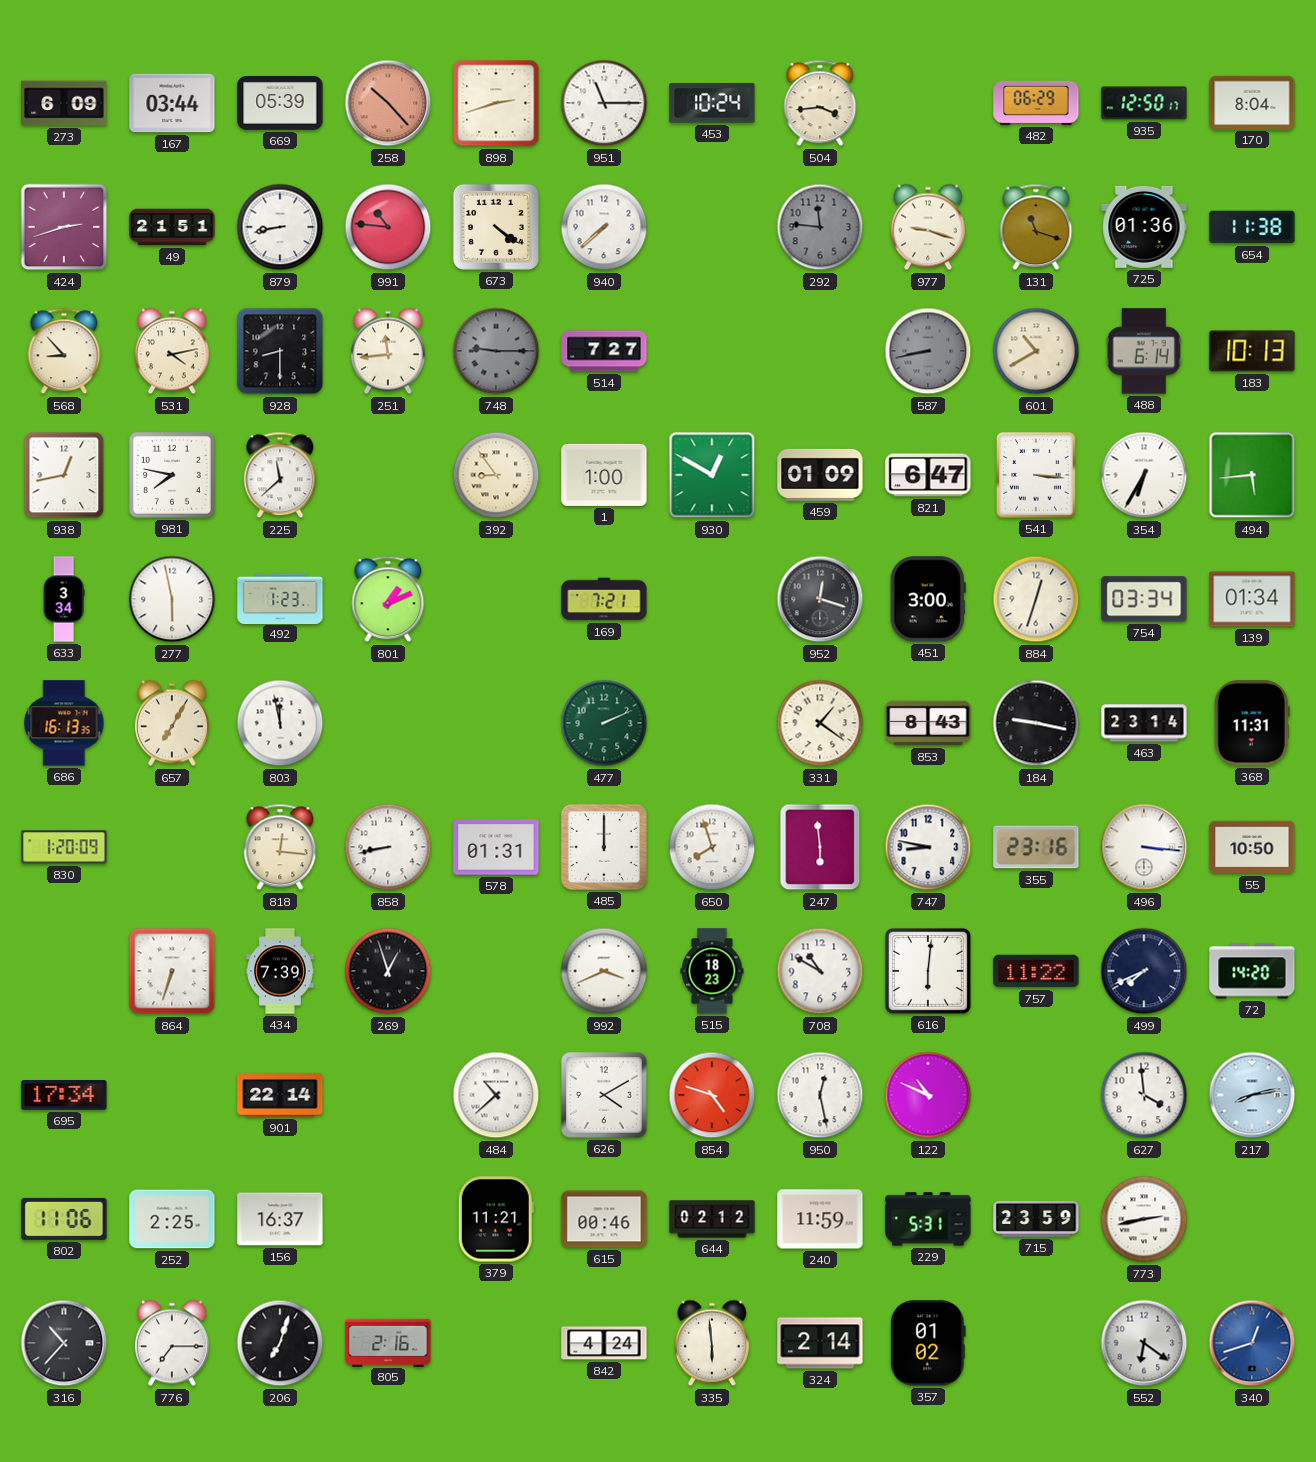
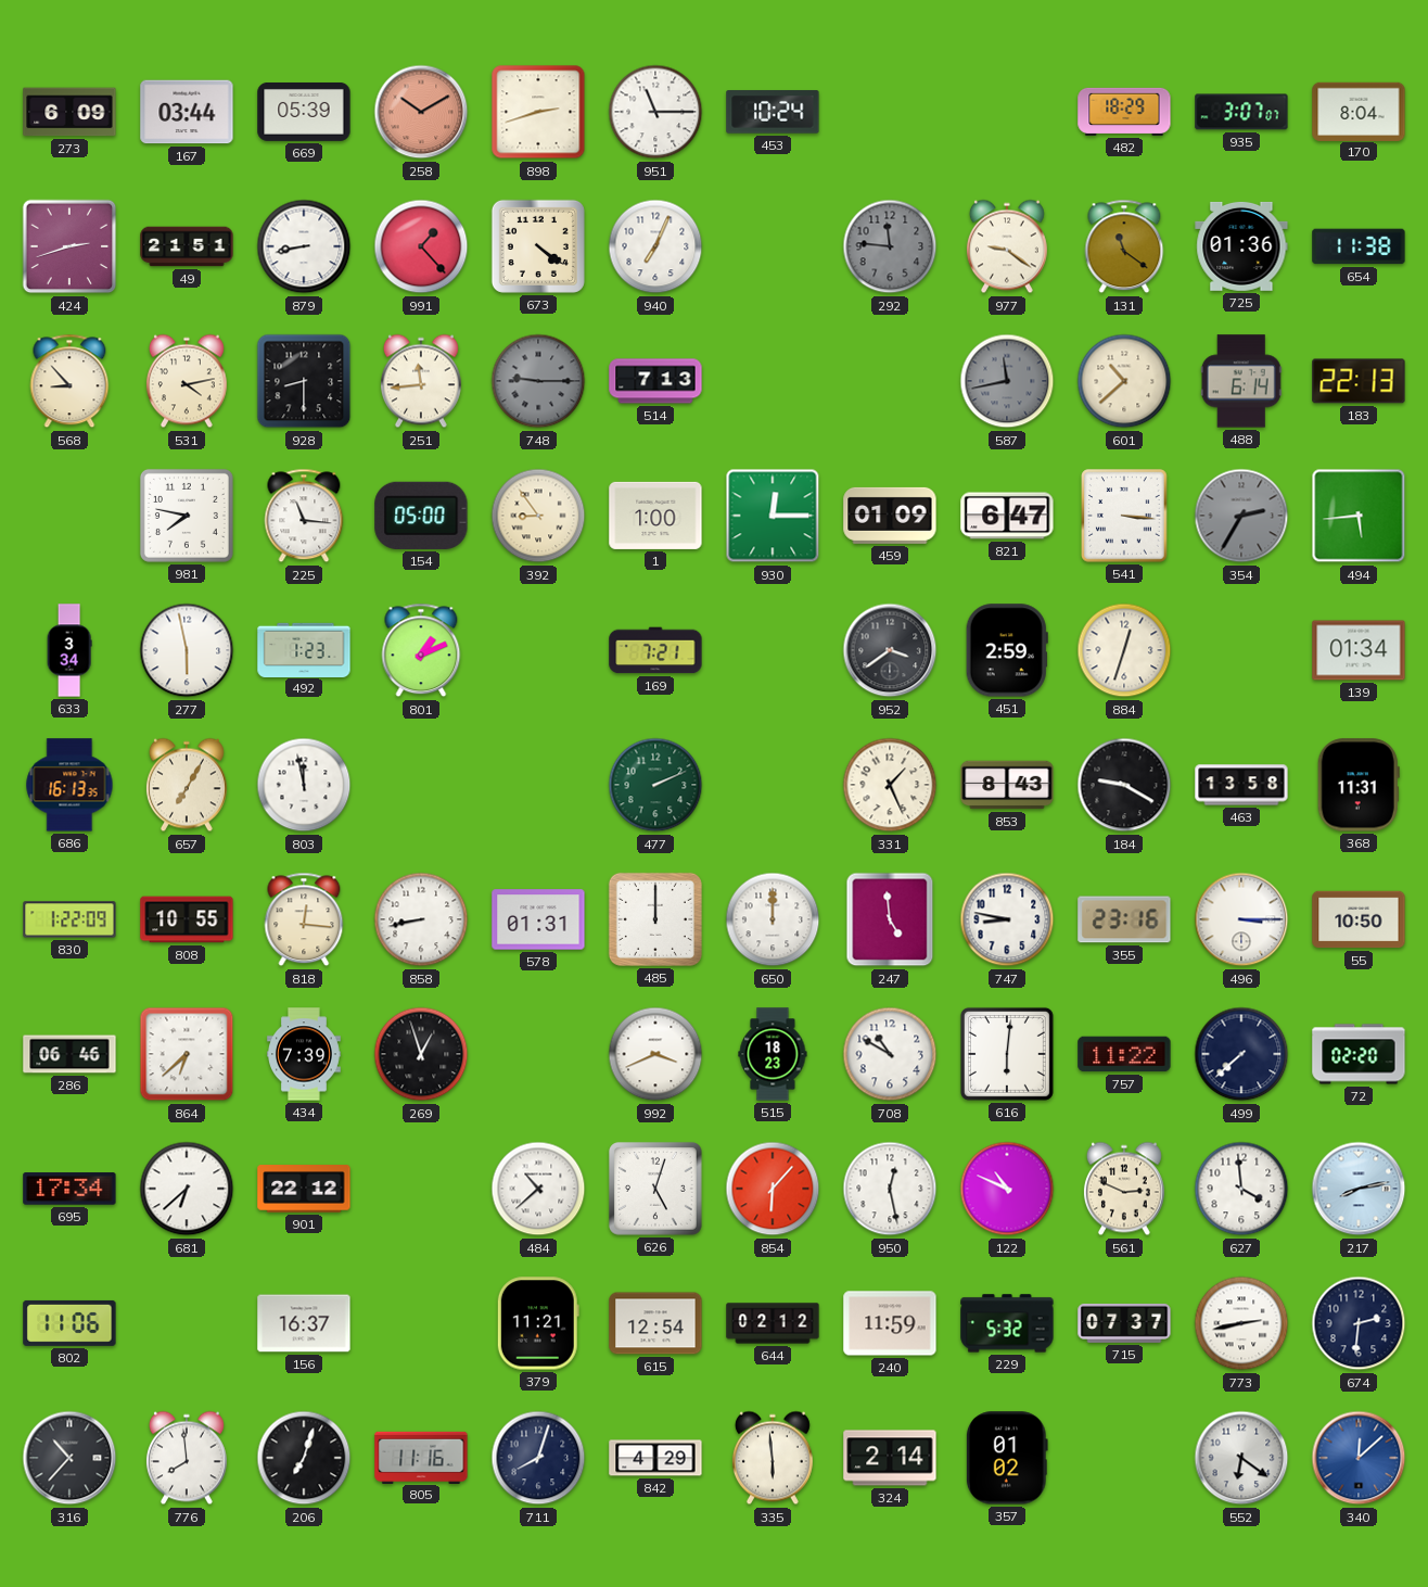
258: 10:23 -> 10:10
504: 3:44 -> none
482: 06:29 -> 18:29
935: 12:50 -> 3:07
991: 10:46 -> 1:23
940: 7:38 -> 7:04
977: 9:18 -> 9:21
131: 11:18 -> 11:21
514: 7:27 -> 7:13
587: 8:43 -> 11:43
601: 10:40 -> 10:38
183: 10:13 -> 22:13
938: 12:43 -> none
225: 11:38 -> 11:16
154: none -> 05:00
930: 12:50 -> 12:15
354: 6:35 -> 2:35
354 dial: white -> grey
952: 12:18 -> 3:39
451: 3:00 -> 2:59
754: 03:34 -> none
331: 1:21 -> 1:26
184: 9:17 -> 9:20
463: 23:14 -> 13:58
830: 1:20 -> 1:22
808: none -> 10:55
650: 7:57 -> 12:00
247: 5:59 -> 4:59
496: 3:16 -> 3:15
286: none -> 06:46
864: 6:33 -> 6:38
499: 7:41 -> 7:38
72: 14:20 -> 02:20
681: none -> 6:38
901: 22:14 -> 22:12
626: 4:10 -> 5:03
854: 4:48 -> 6:07
561: none -> 2:49
252: 2:25 -> none
615: 00:46 -> 12:54
229: 5:31 -> 5:32
715: 23:59 -> 07:37
674: none -> 2:31
776: 7:15 -> 7:59
805: 2:16 -> 11:16
711: none -> 8:03
842: 4:24 -> 4:29
340: 12:42 -> 12:08
